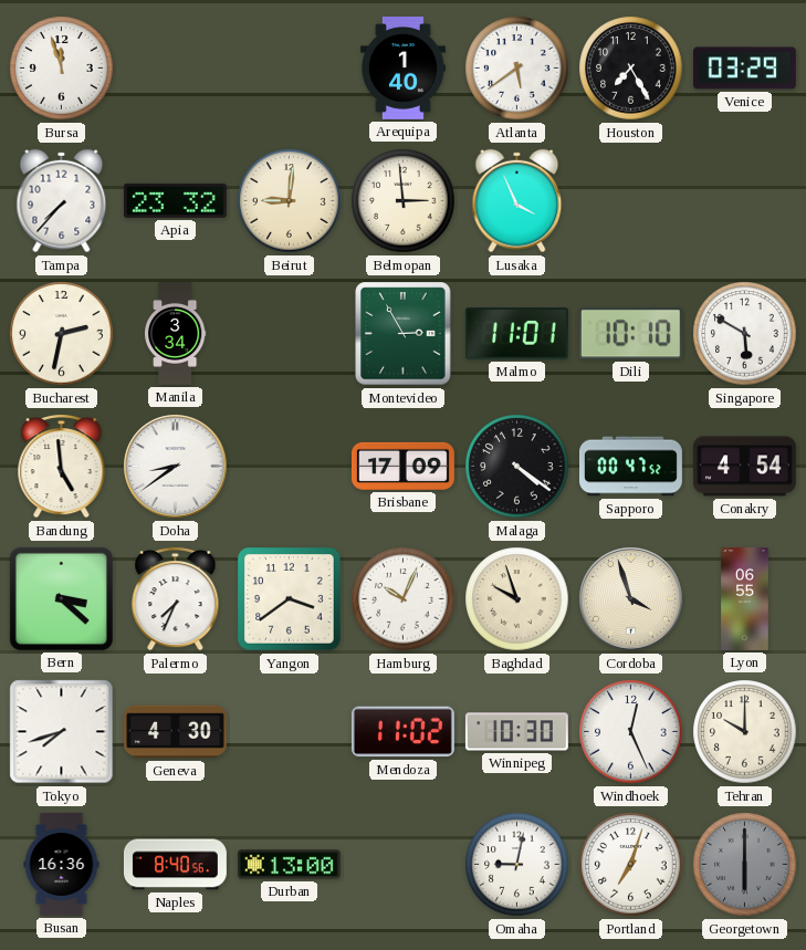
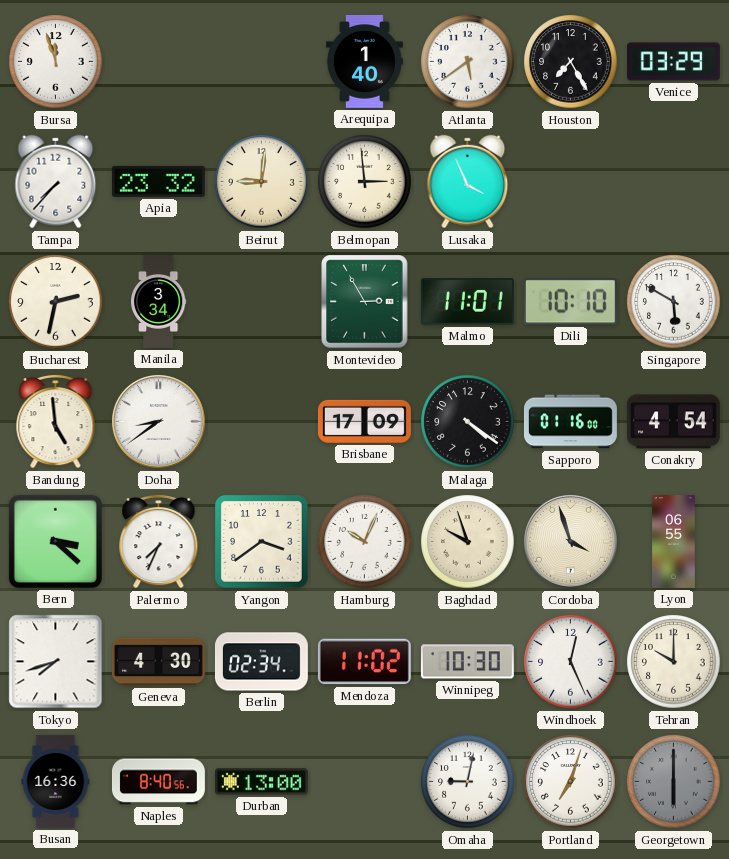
Sapporo: 00:47 -> 01:16
Berlin: none -> 02:34
